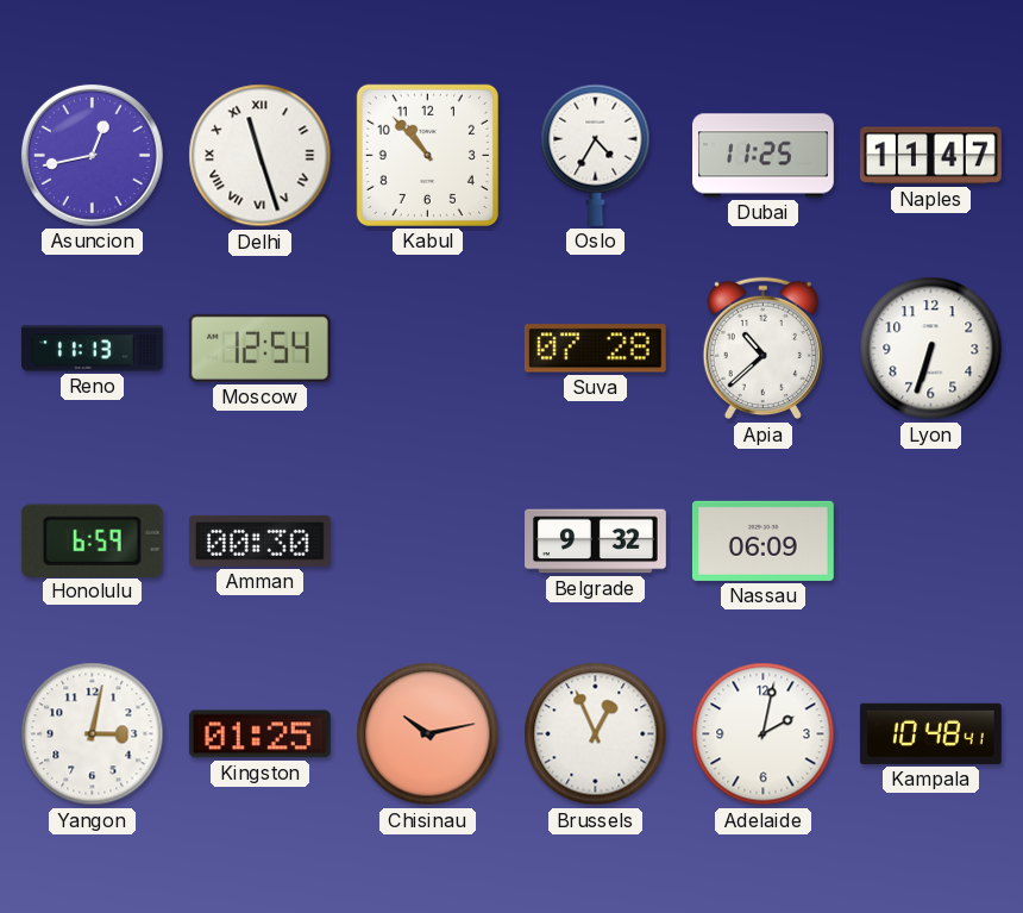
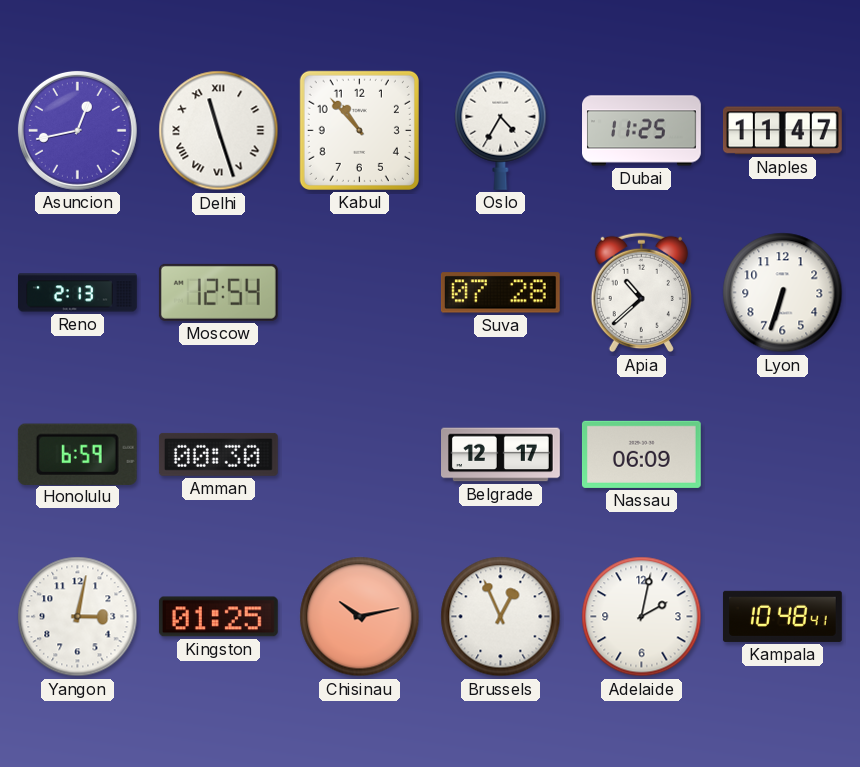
Reno: 11:13 -> 2:13
Belgrade: 9:32 -> 12:17
